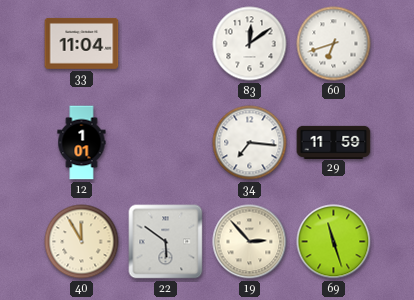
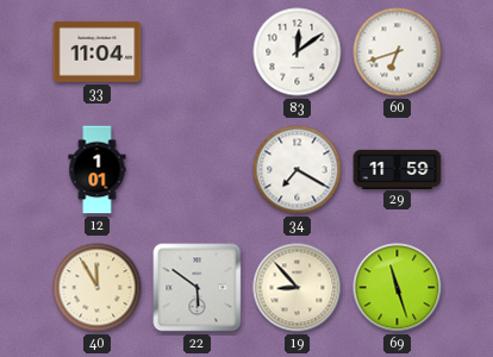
34: 7:16 -> 7:20
19: 2:53 -> 8:53
